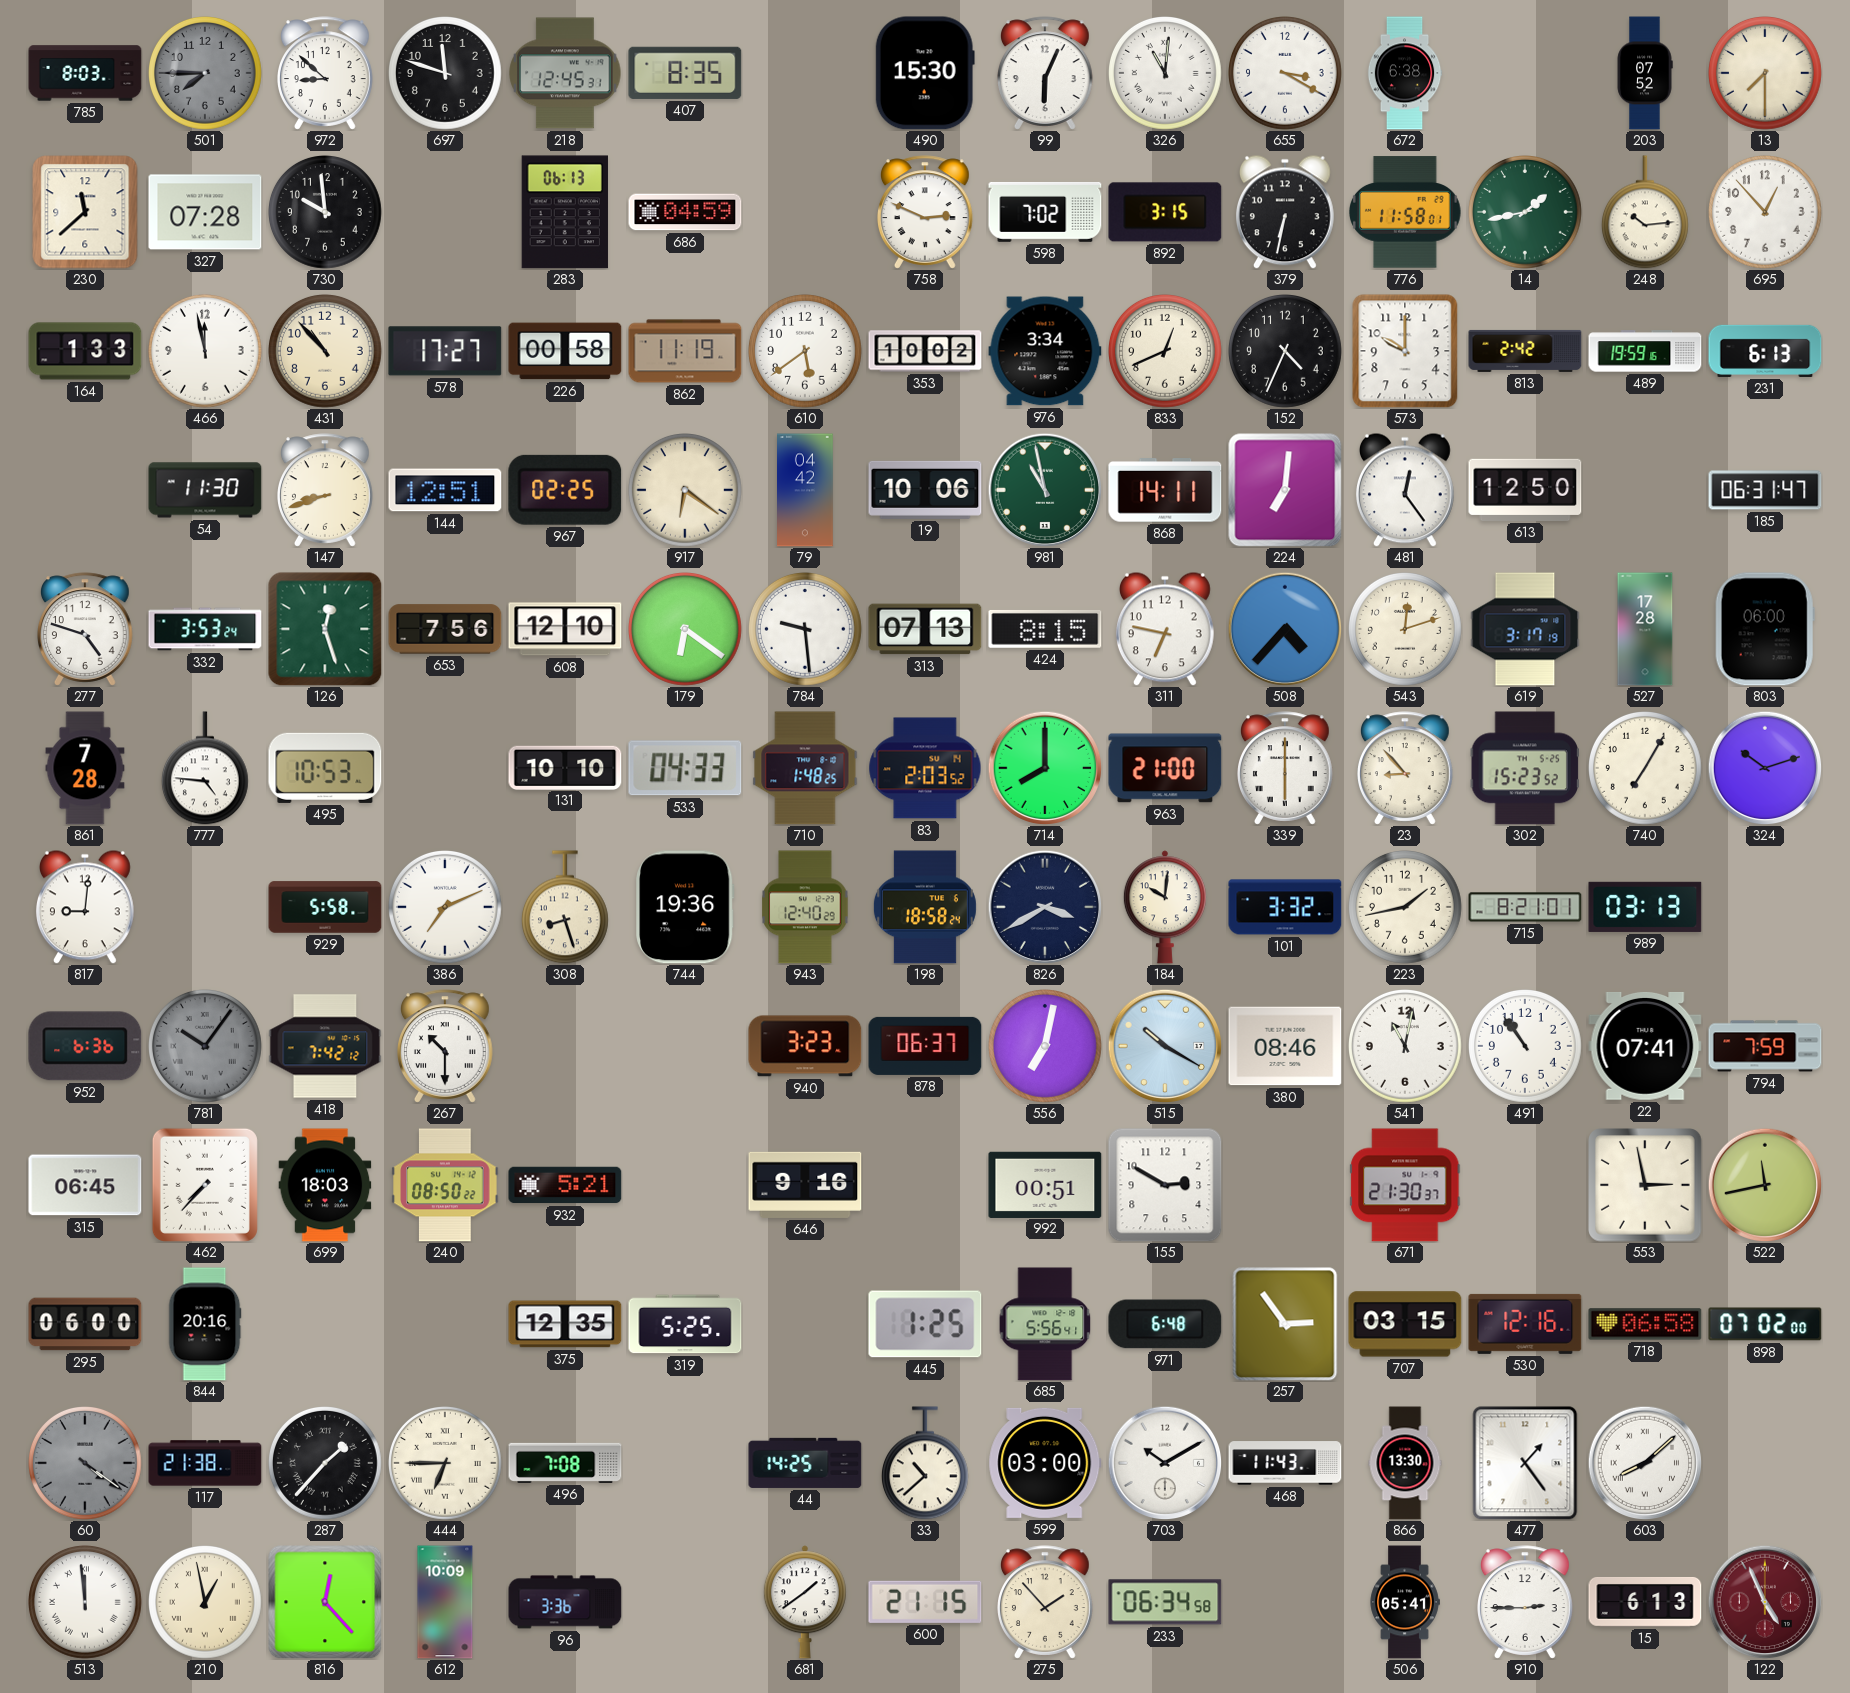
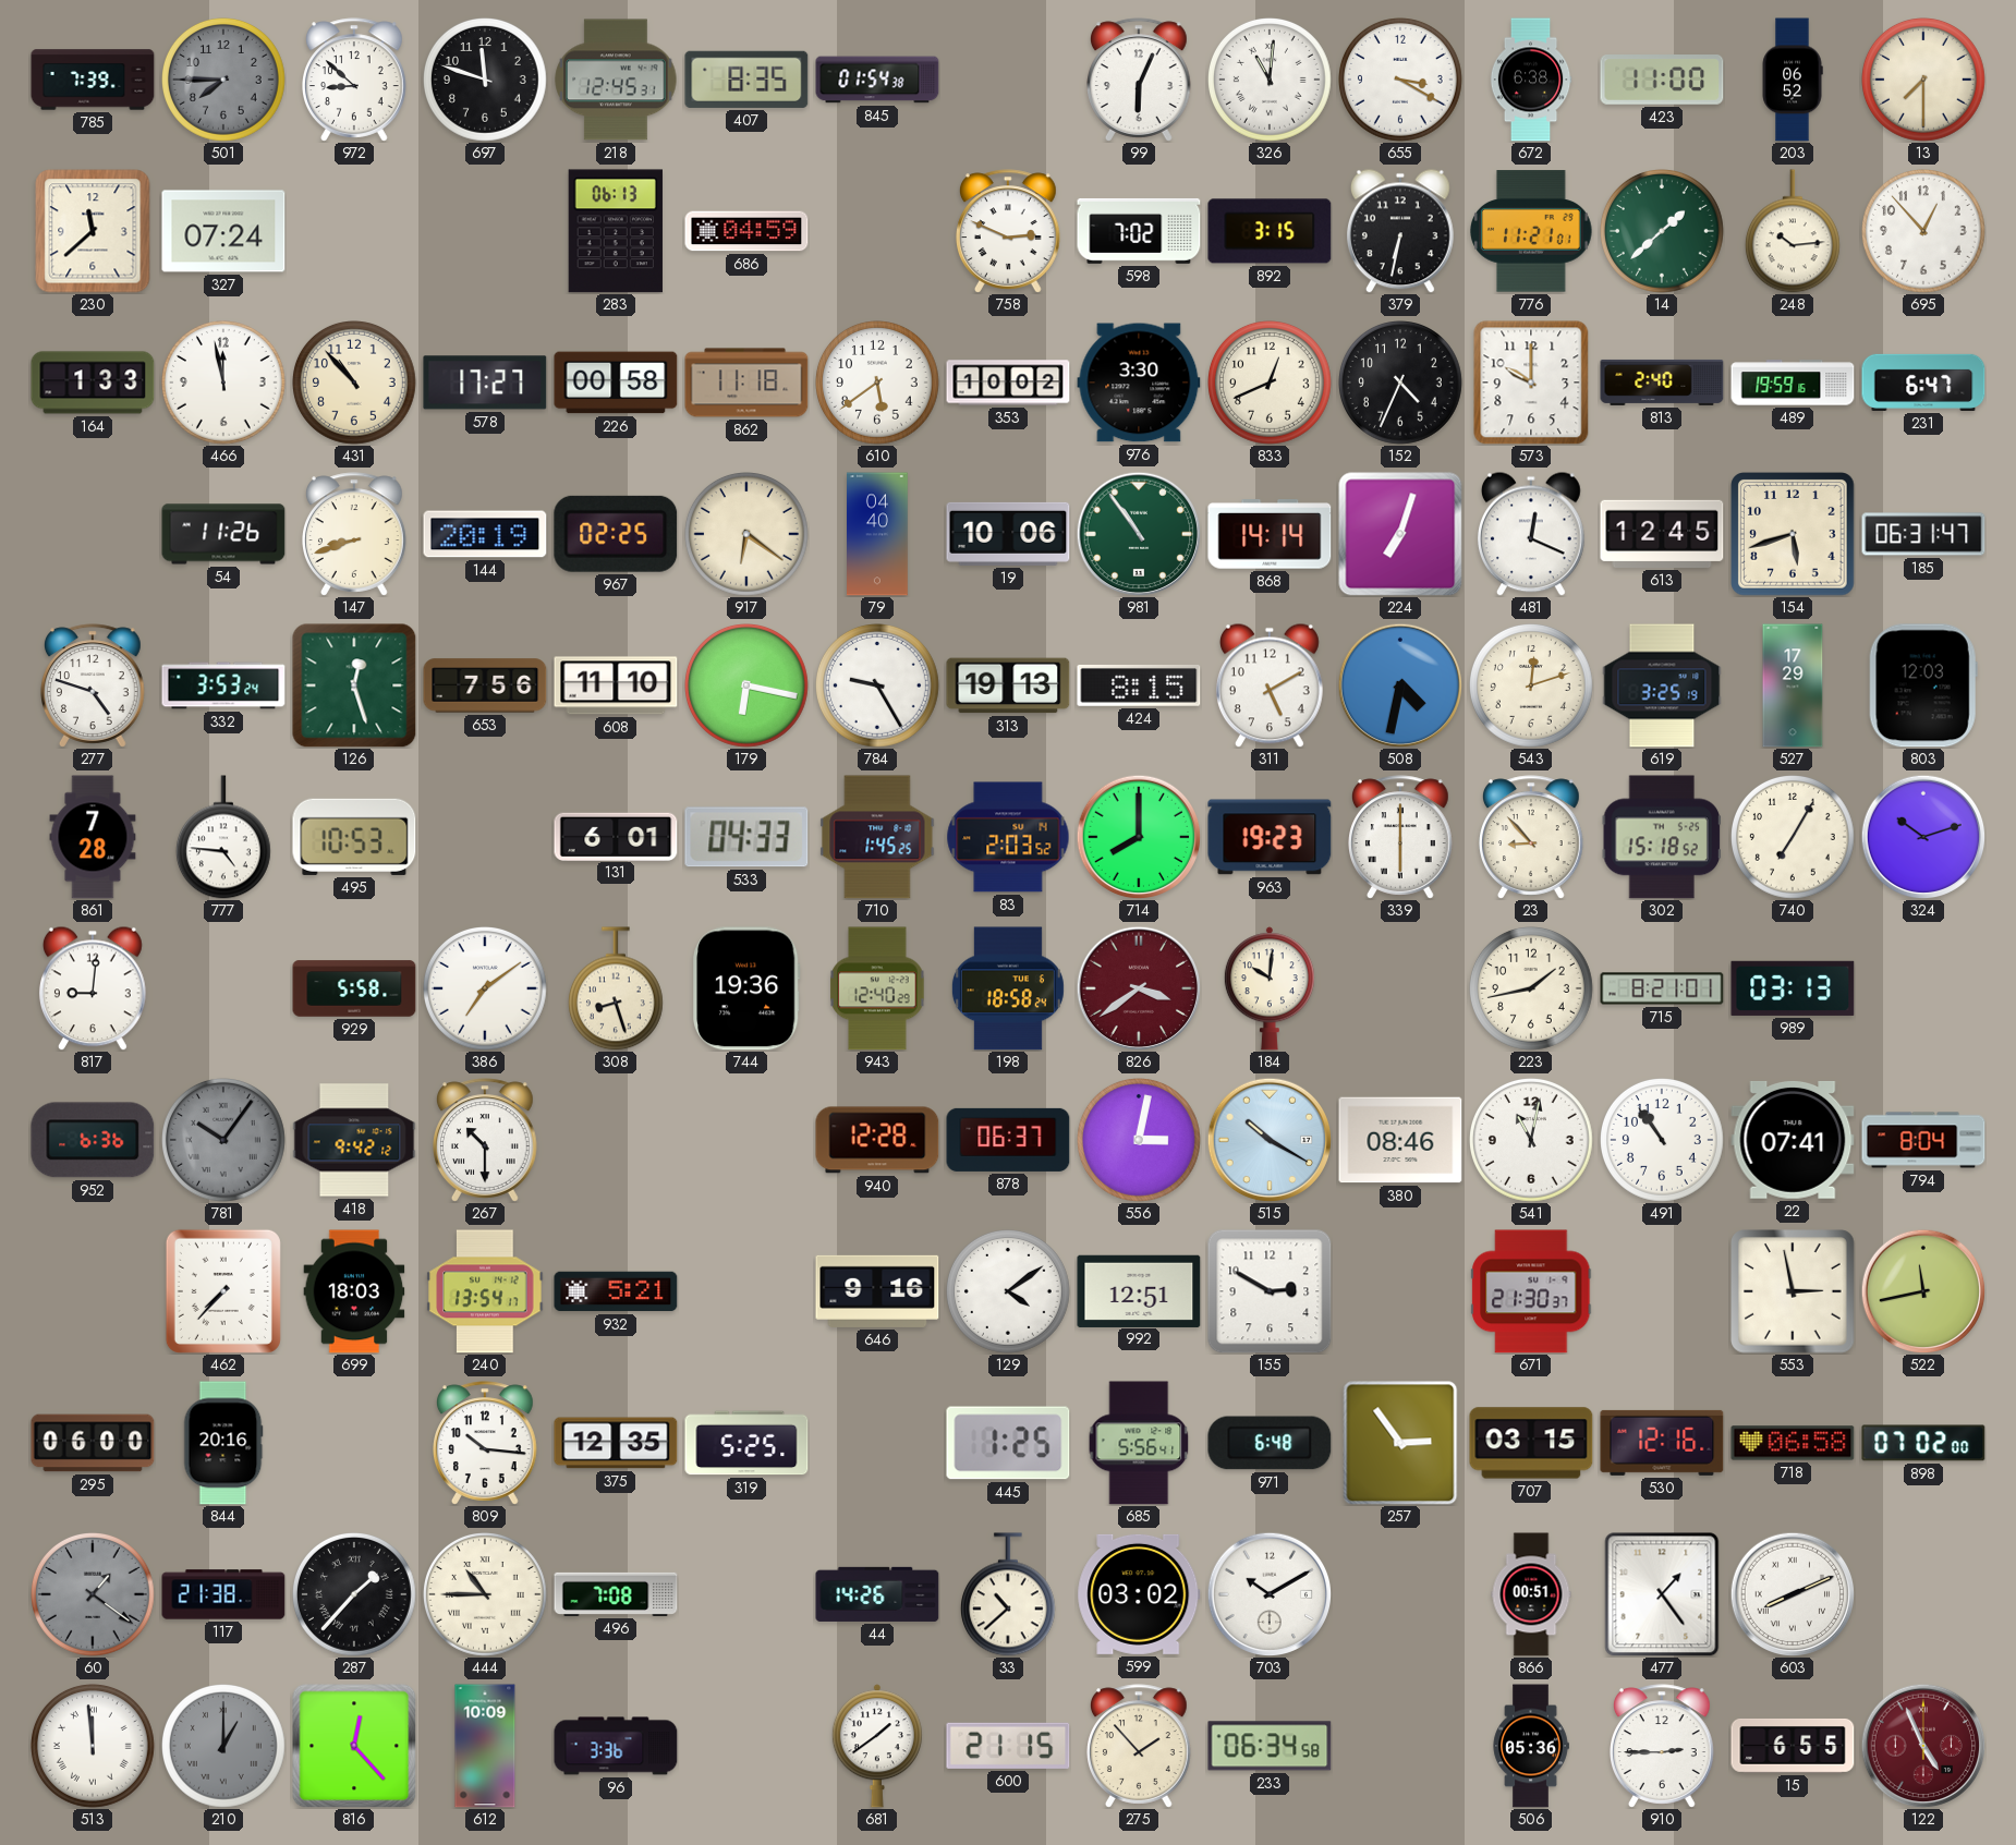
785: 8:03 -> 7:39
845: none -> 01:54
490: 15:30 -> none
423: none -> 11:00
203: 07:52 -> 06:52
327: 07:28 -> 07:24
730: 9:59 -> none
776: 11:58 -> 11:21
14: 1:43 -> 1:38
862: 11:19 -> 11:18
976: 3:34 -> 3:30
813: 2:42 -> 2:40
231: 6:13 -> 6:47
54: 11:30 -> 11:26
144: 12:51 -> 20:19
79: 04:42 -> 04:40
981: 10:58 -> 10:54
868: 14:11 -> 14:14
224: 7:01 -> 7:03
481: 12:24 -> 12:19
613: 12:50 -> 12:45
154: none -> 5:42
608: 12:10 -> 11:10
179: 6:21 -> 6:17
784: 9:29 -> 9:25
313: 07:13 -> 19:13
311: 6:47 -> 5:10
508: 4:37 -> 4:32
619: 3:17 -> 3:25
527: 17:28 -> 17:29
803: 06:00 -> 12:03
131: 10:10 -> 6:01
710: 1:48 -> 1:45
963: 21:00 -> 19:23
302: 15:23 -> 15:18
386: 7:11 -> 7:09
826: 3:40 -> 3:39
826 dial: navy -> burgundy
101: 3:32 -> none
418: 7:42 -> 9:42
940: 3:23 -> 12:28
556: 7:02 -> 3:02
794: 7:59 -> 8:04
315: 06:45 -> none
240: 08:50 -> 13:54
129: none -> 4:09
992: 00:51 -> 12:51
809: none -> 10:16
60: 4:21 -> 1:21
444: 6:45 -> 10:45
44: 14:25 -> 14:26
599: 03:00 -> 03:02
468: 11:43 -> none
866: 13:30 -> 00:51
603: 8:08 -> 8:11
210: 12:58 -> 1:00
210 dial: cream -> grey
506: 05:41 -> 05:36
15: 6:13 -> 6:55
